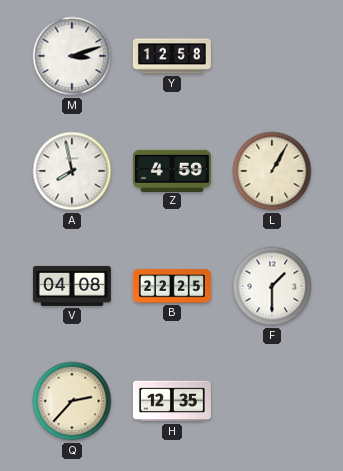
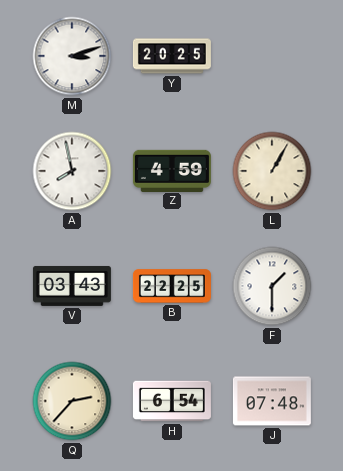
Y: 12:58 -> 20:25
V: 04:08 -> 03:43
H: 12:35 -> 6:54
J: none -> 07:48
